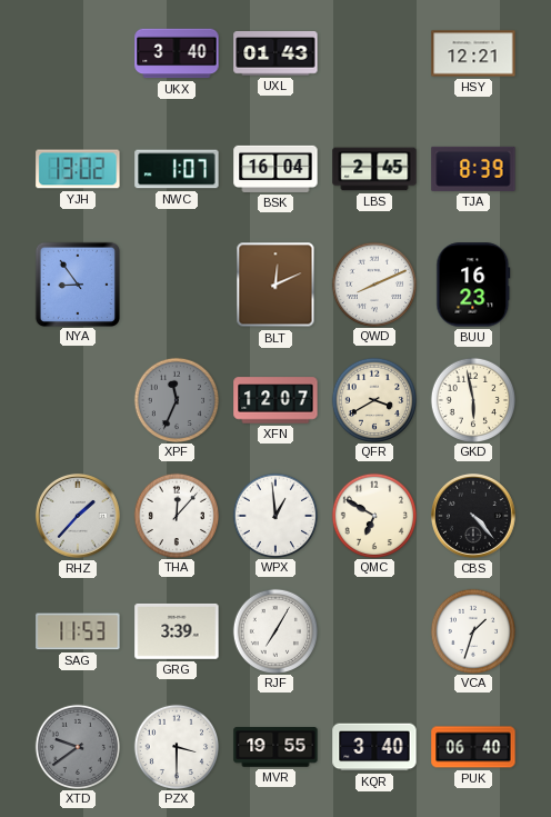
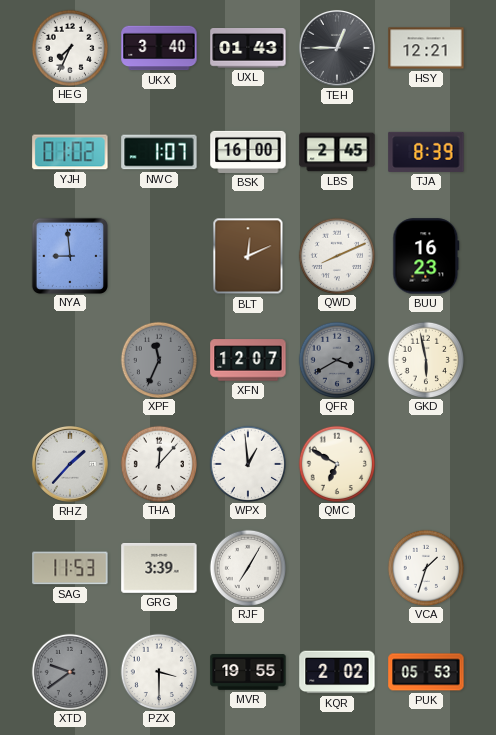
HEG: none -> 7:34
TEH: none -> 12:45
YJH: 13:02 -> 01:02
BSK: 16:04 -> 16:00
NYA: 8:54 -> 8:59
QFR dial: cream -> grey
CBS: 4:23 -> none
KQR: 3:40 -> 2:02
PUK: 06:40 -> 05:53
